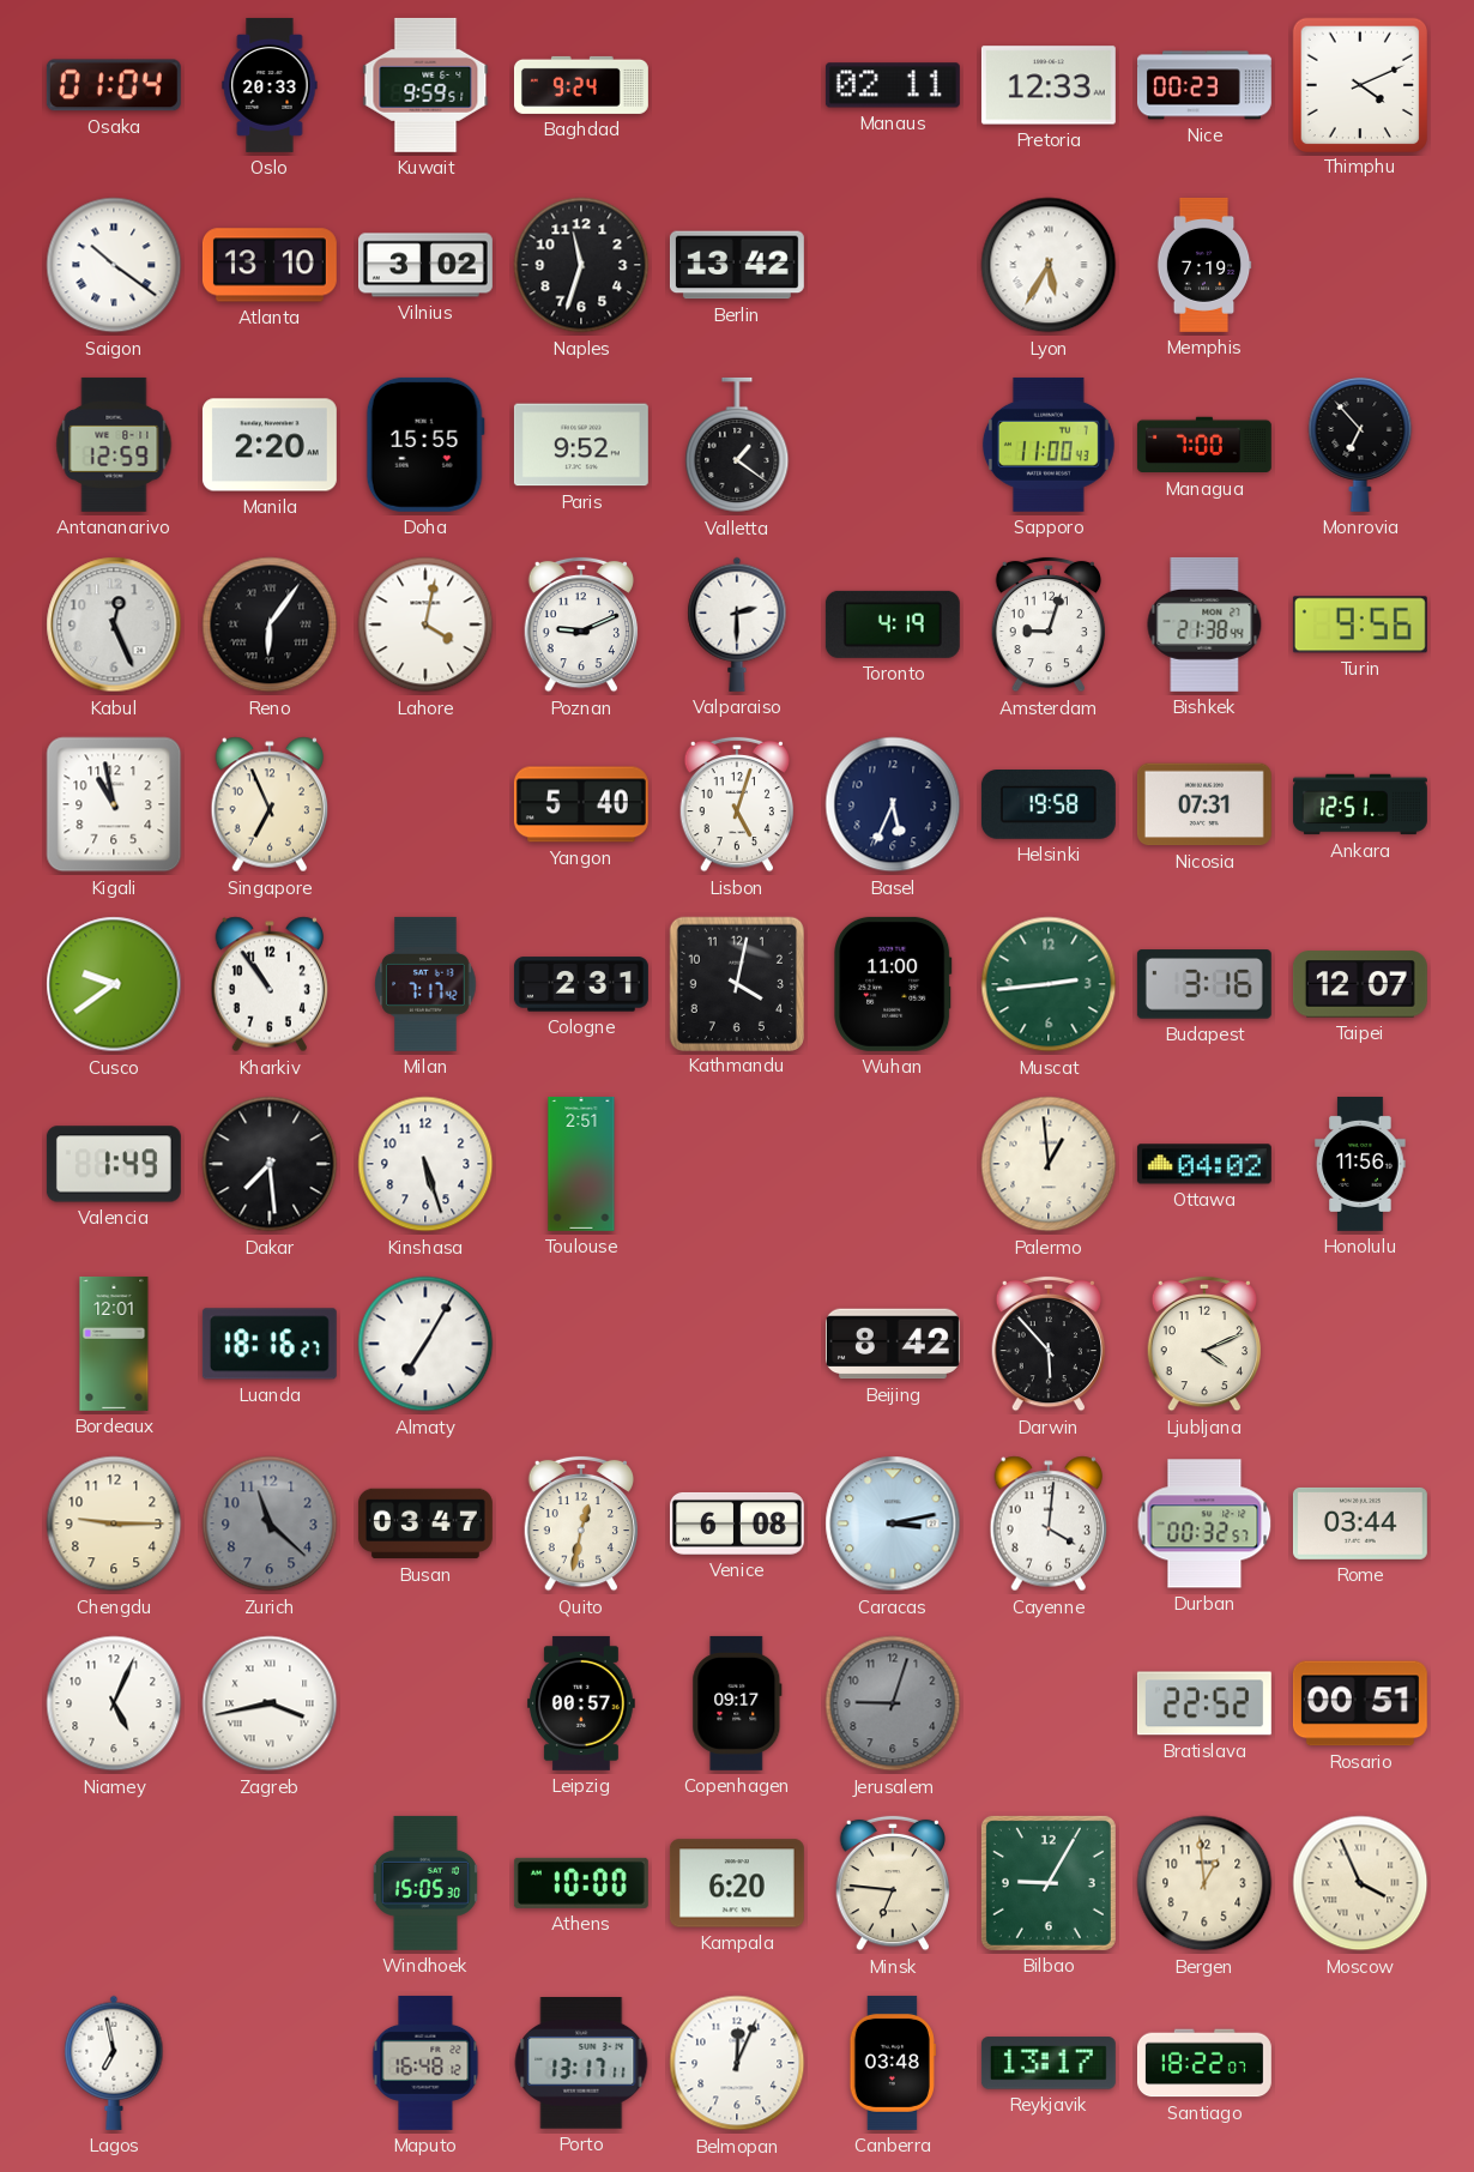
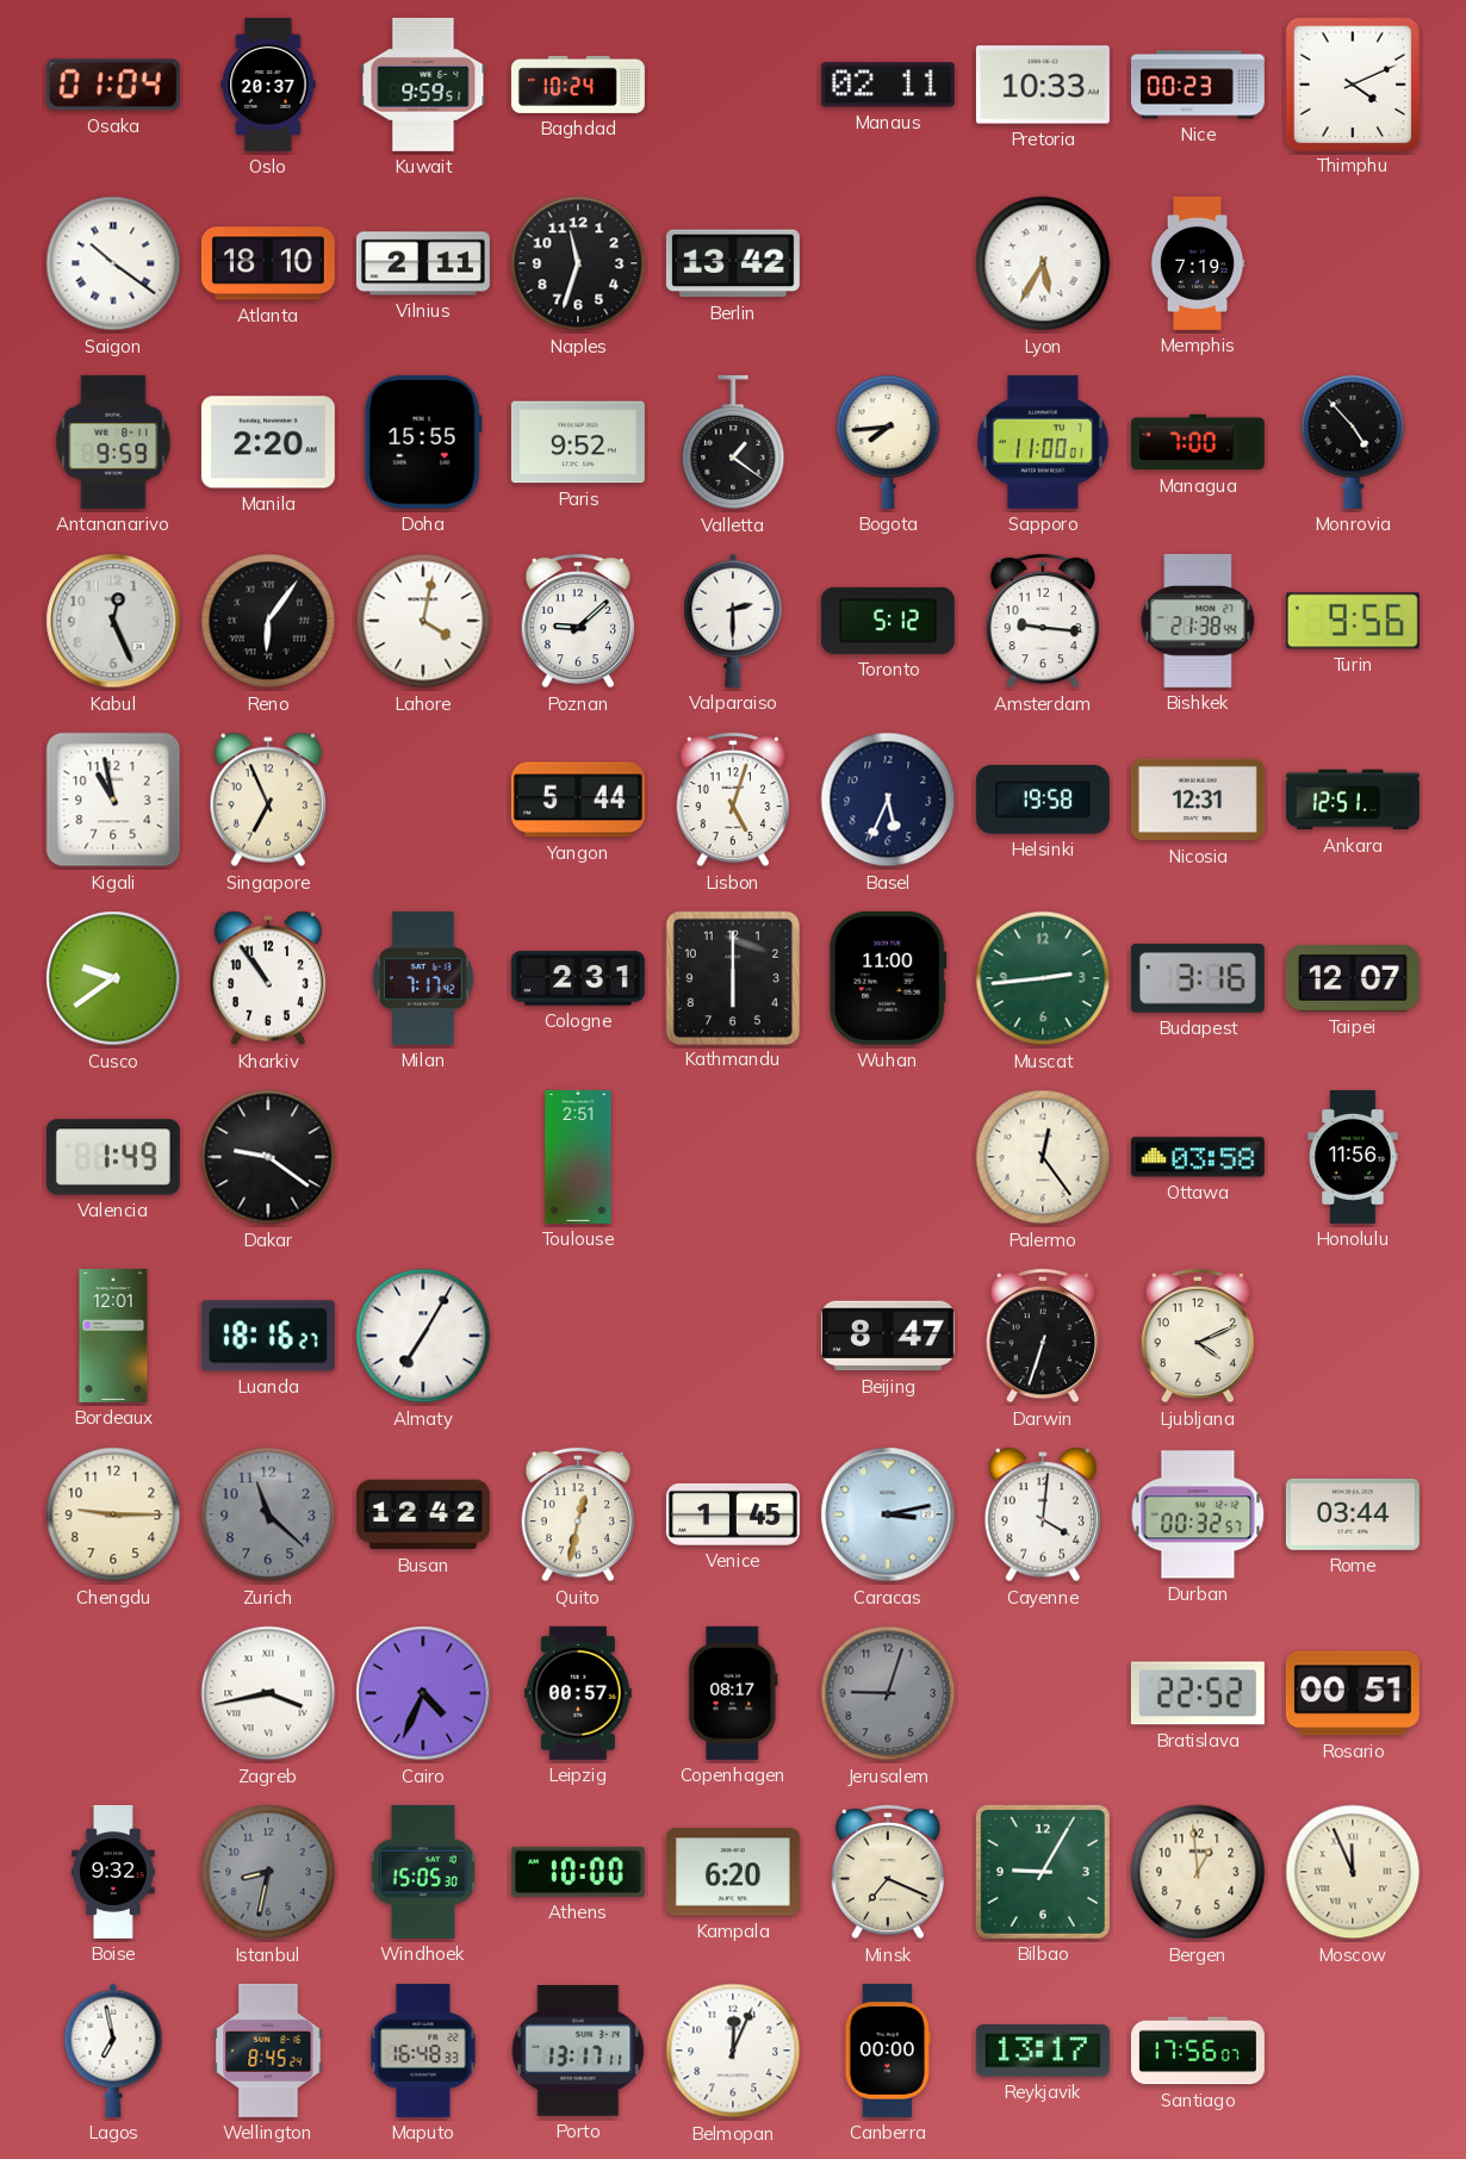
Oslo: 20:33 -> 20:37
Baghdad: 9:24 -> 10:24
Pretoria: 12:33 -> 10:33
Atlanta: 13:10 -> 18:10
Vilnius: 3:02 -> 2:11
Antananarivo: 12:59 -> 9:59
Bogota: none -> 7:44
Sapporo: 11:00:43 -> 11:00:01
Monrovia: 6:53 -> 4:53
Poznan: 9:11 -> 9:08
Toronto: 4:19 -> 5:12
Amsterdam: 9:03 -> 9:16
Yangon: 5:40 -> 5:44
Nicosia: 07:31 -> 12:31
Kathmandu: 4:02 -> 6:00
Dakar: 7:29 -> 9:21
Kinshasa: 5:27 -> none
Palermo: 12:59 -> 12:24
Ottawa: 04:02 -> 03:58
Beijing: 8:42 -> 8:47
Darwin: 5:53 -> 6:33
Busan: 03:47 -> 12:42
Venice: 6:08 -> 1:45
Niamey: 5:04 -> none
Cairo: none -> 4:34
Copenhagen: 09:17 -> 08:17
Boise: none -> 9:32
Istanbul: none -> 8:32
Minsk: 6:46 -> 7:19
Moscow: 3:56 -> 11:56
Wellington: none -> 8:45
Maputo: 16:48:12 -> 16:48:33
Canberra: 03:48 -> 00:00
Santiago: 18:22 -> 17:56
